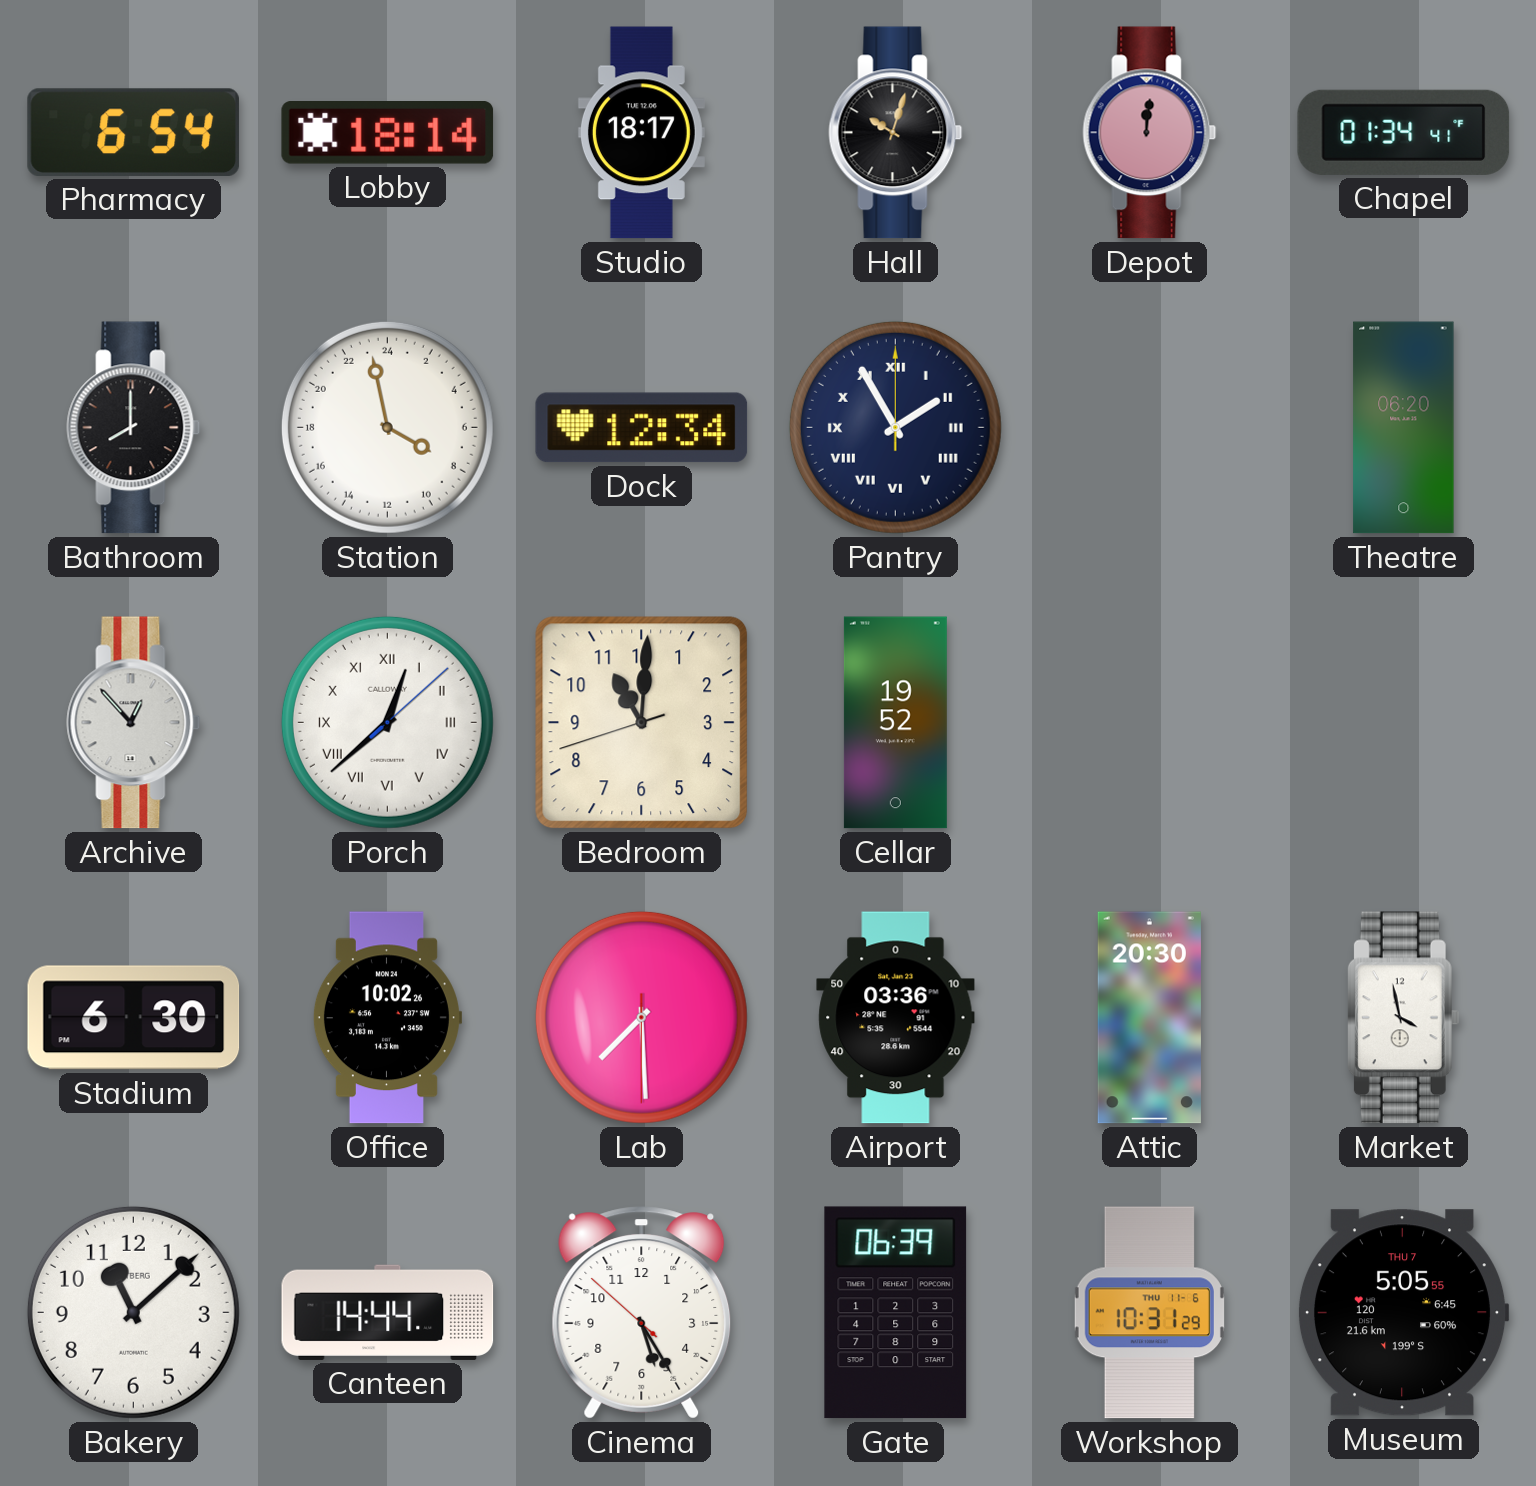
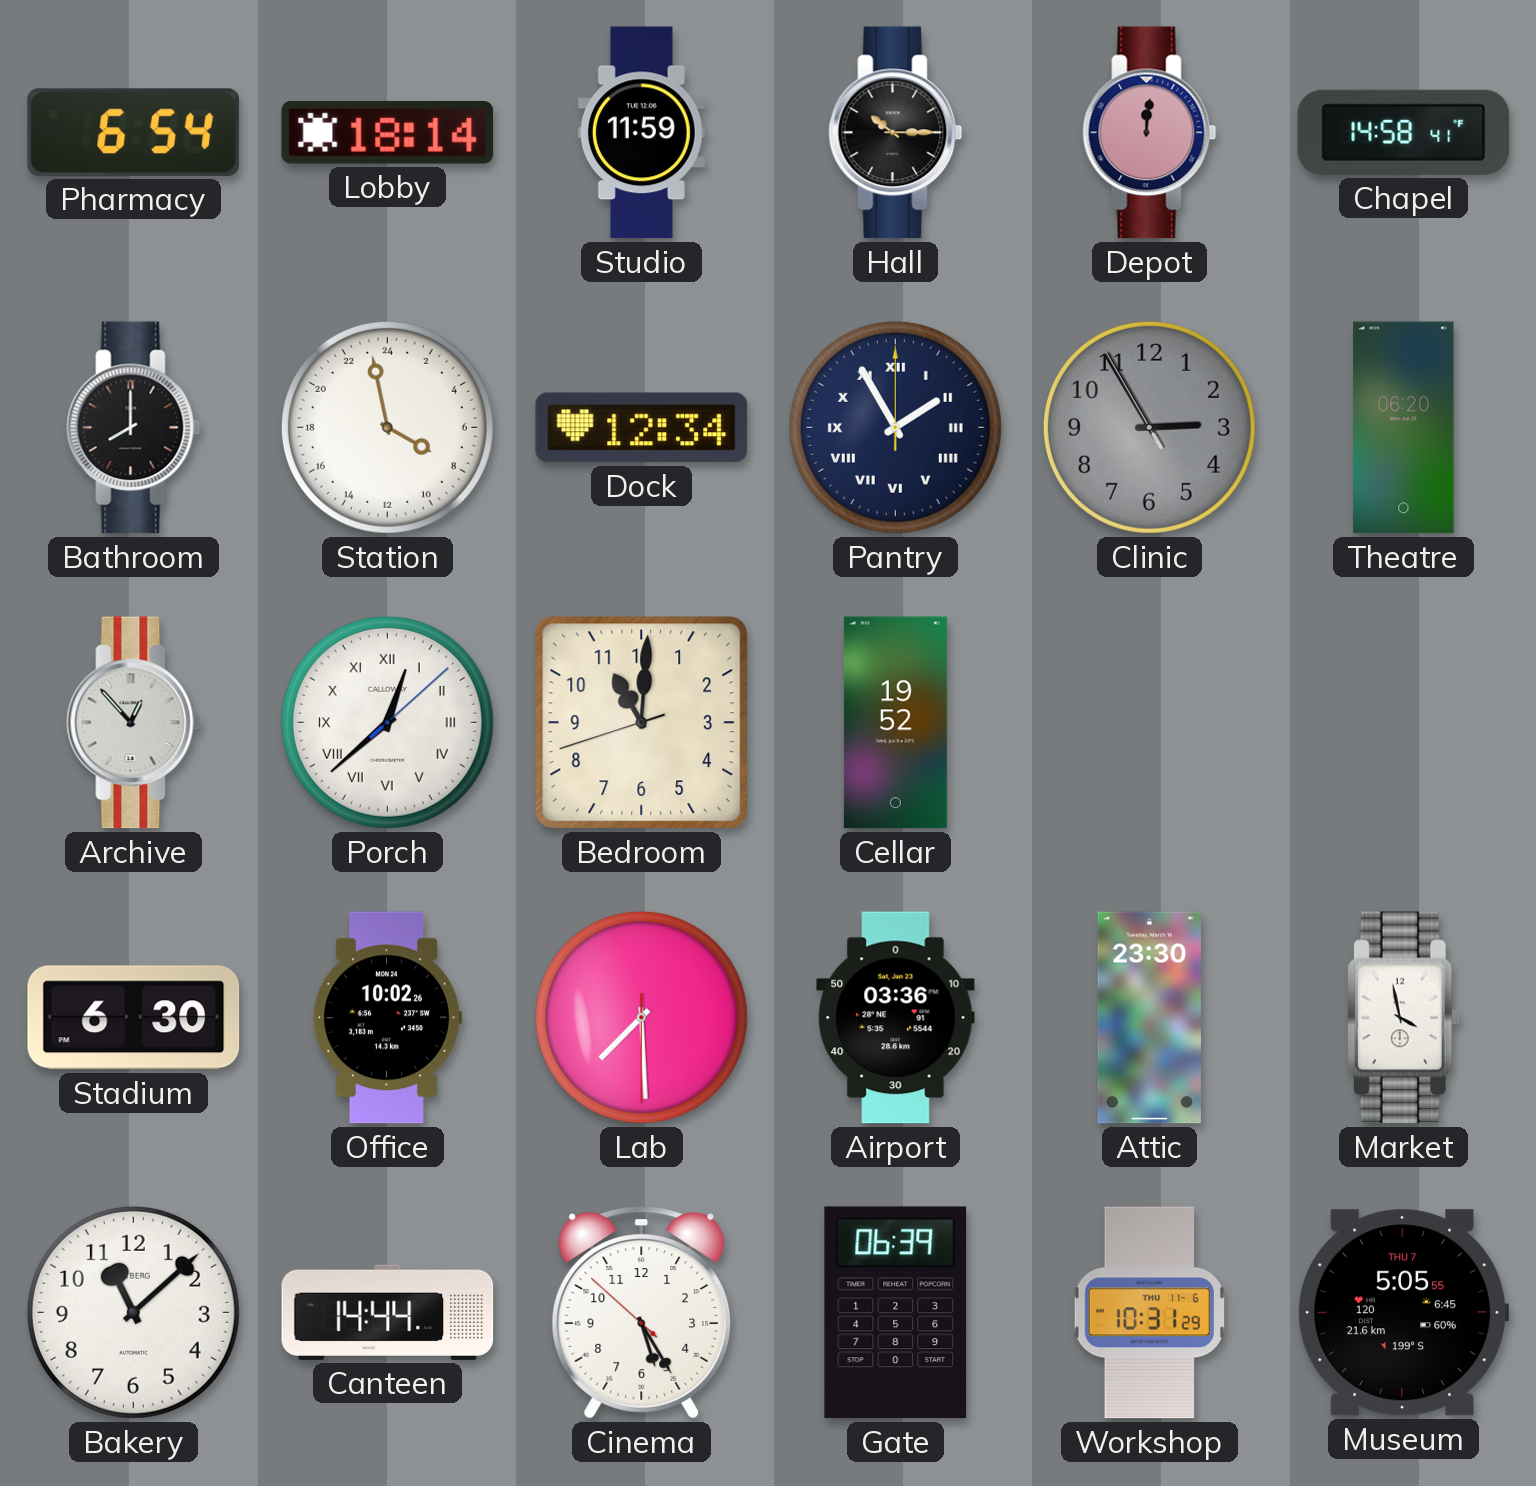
Studio: 18:17 -> 11:59
Hall: 10:03 -> 10:15
Chapel: 01:34 -> 14:58
Clinic: none -> 2:54
Attic: 20:30 -> 23:30
